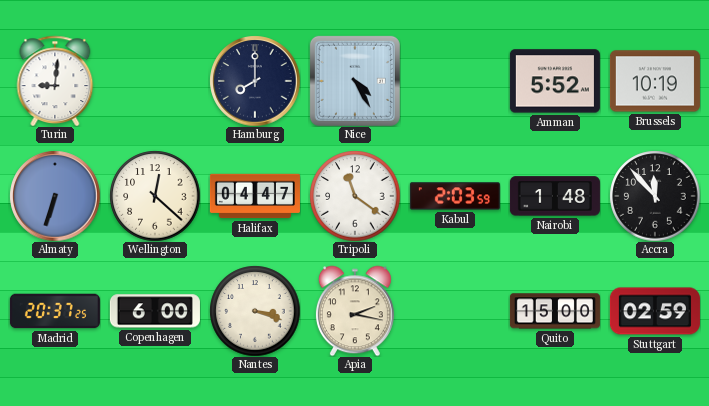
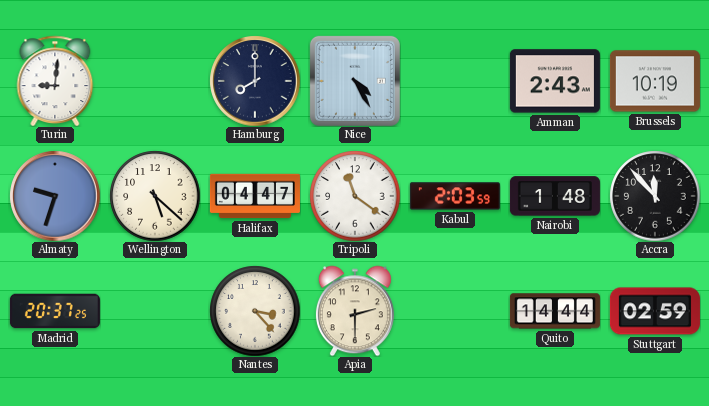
Amman: 5:52 -> 2:43
Almaty: 6:33 -> 9:33
Wellington: 12:22 -> 5:22
Copenhagen: 6:00 -> none
Nantes: 3:18 -> 3:23
Apia: 2:17 -> 2:30
Quito: 15:00 -> 14:44
